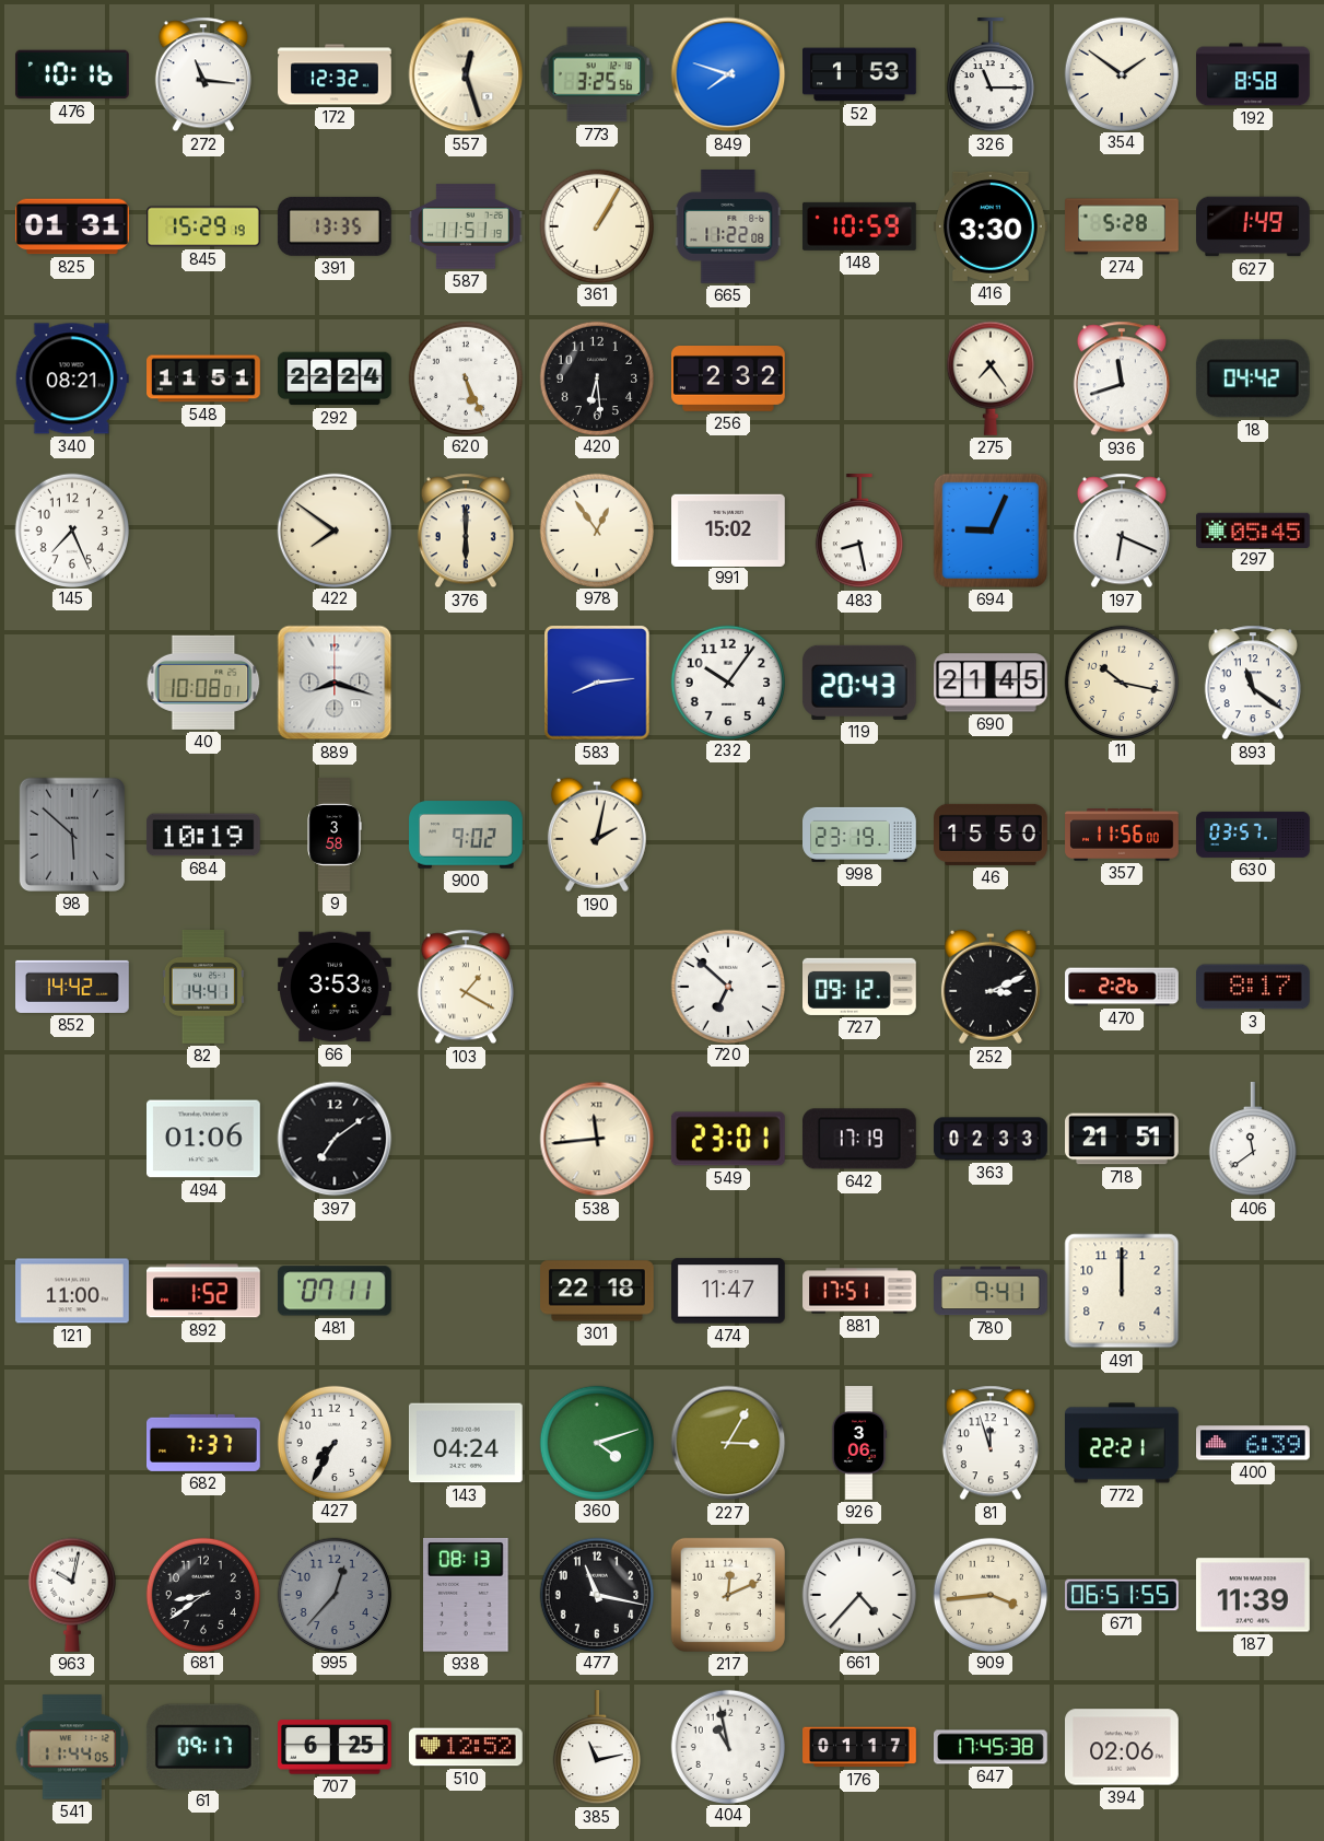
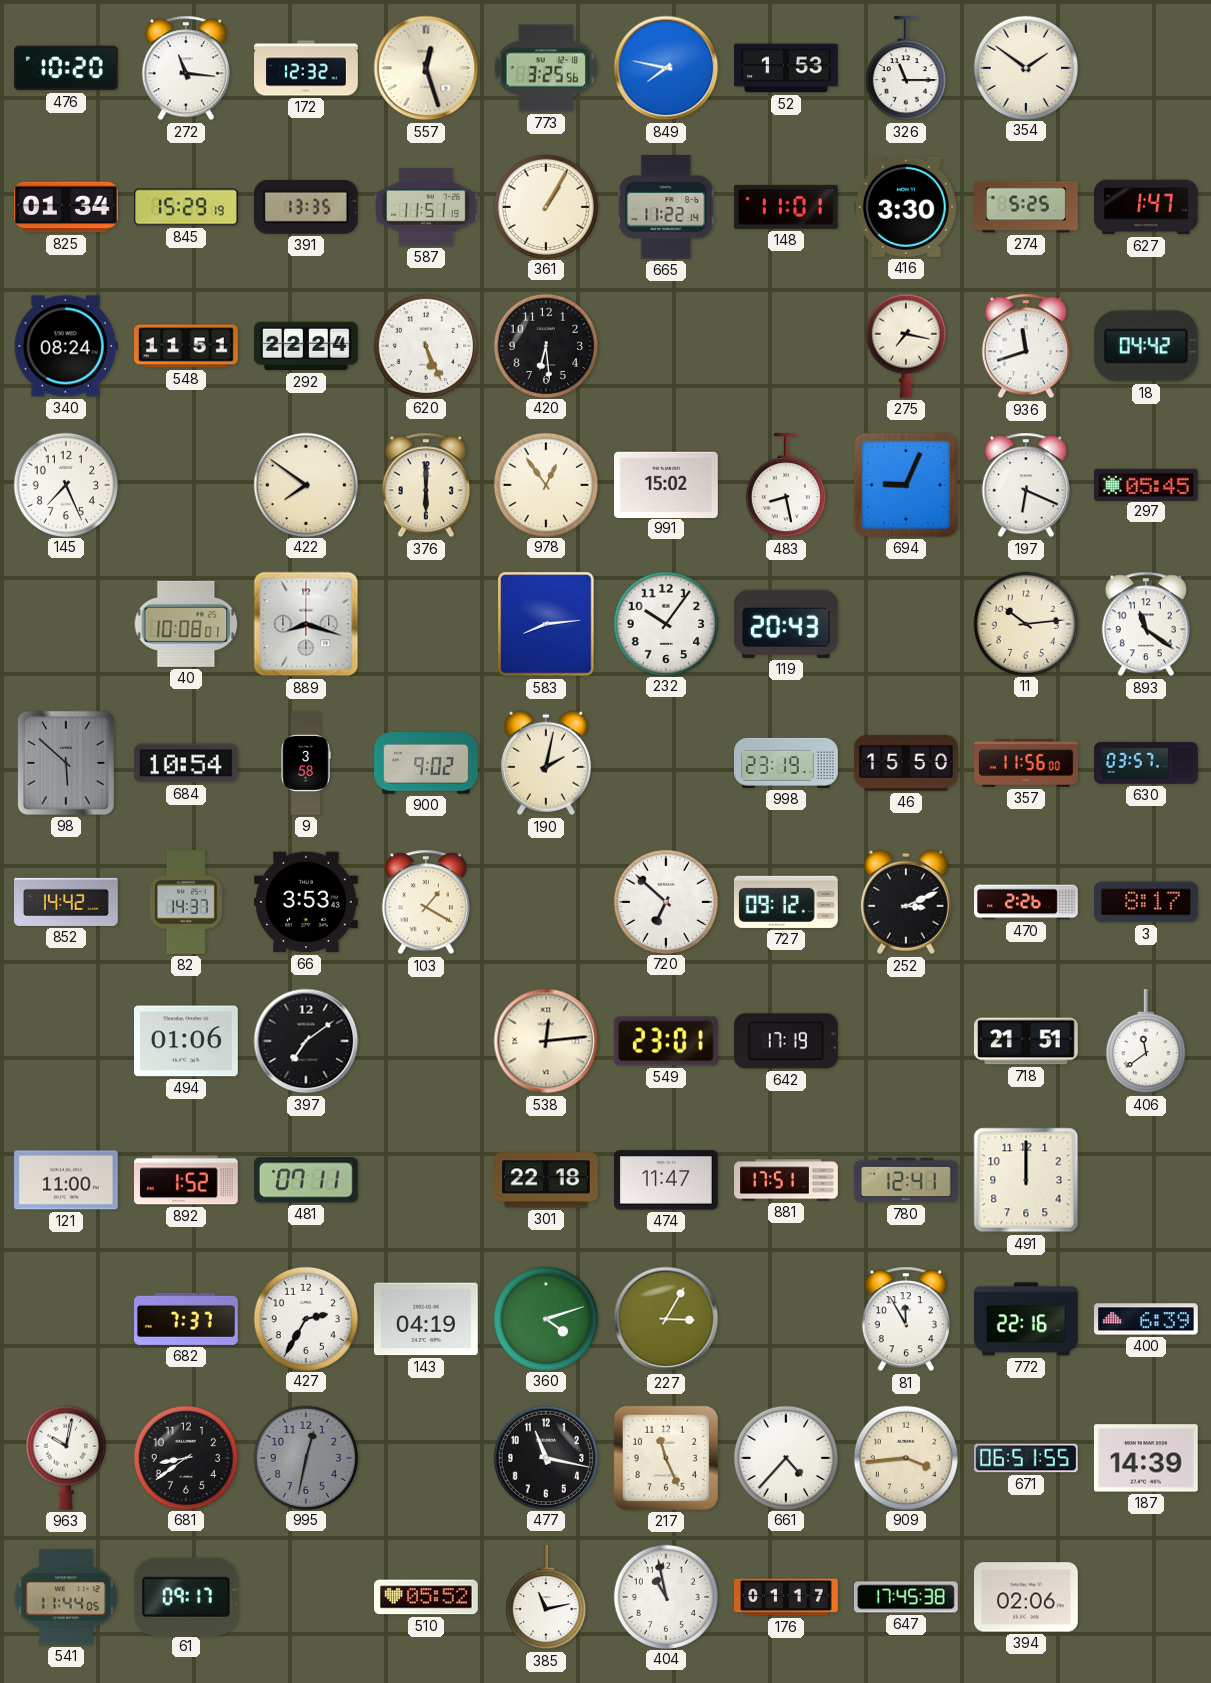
476: 10:16 -> 10:20
849: 7:48 -> 7:47
192: 8:58 -> none
825: 01:31 -> 01:34
665: 11:22:08 -> 11:22:14
148: 10:59 -> 11:01
274: 5:28 -> 5:25
627: 1:49 -> 1:47
340: 08:21 -> 08:24
256: 2:32 -> none
275: 7:24 -> 7:17
690: 21:45 -> none
11: 10:17 -> 10:14
684: 10:19 -> 10:54
82: 14:41 -> 14:37
538: 11:44 -> 12:14
363: 02:33 -> none
780: 9:41 -> 12:41
427: 7:35 -> 2:35
143: 04:24 -> 04:19
926: 3:06 -> none
81: 11:57 -> 11:55
772: 22:21 -> 22:16
995: 12:37 -> 12:32
938: 08:13 -> none
217: 12:11 -> 11:26
187: 11:39 -> 14:39
707: 6:25 -> none
510: 12:52 -> 05:52
